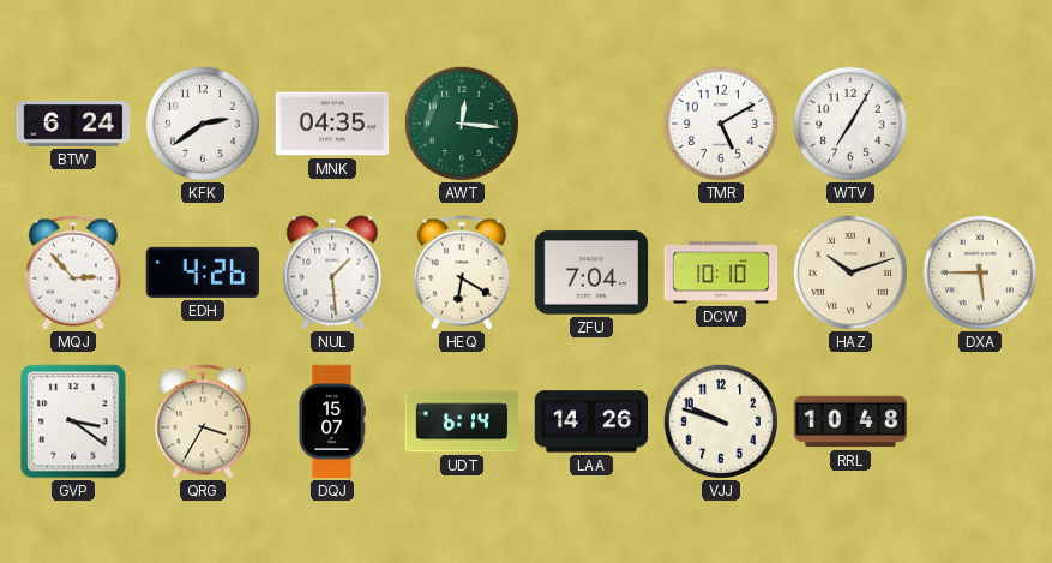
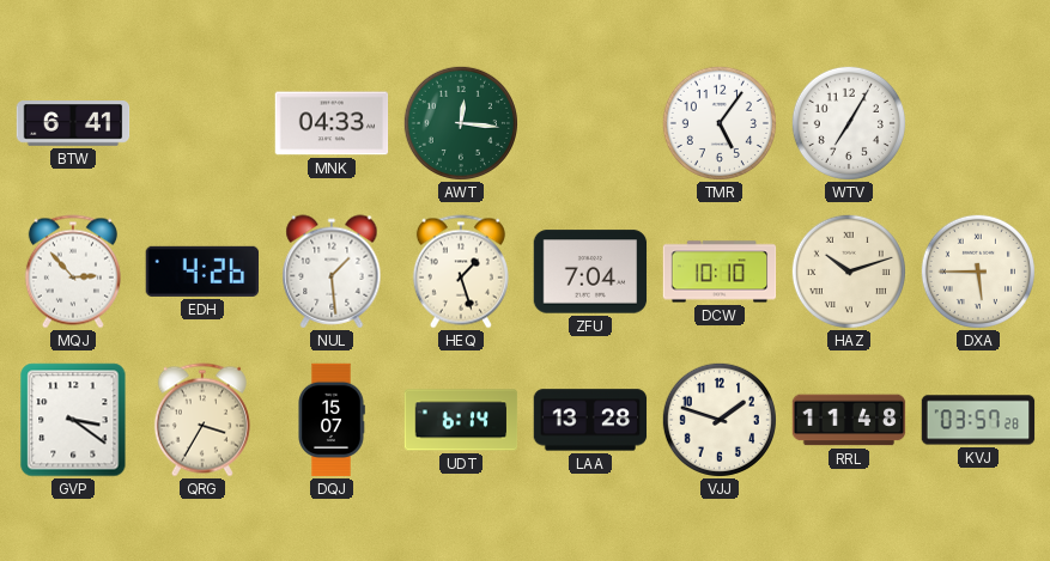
BTW: 6:24 -> 6:41
KFK: 2:39 -> none
MNK: 04:35 -> 04:33
TMR: 5:10 -> 5:06
HEQ: 6:20 -> 1:27
LAA: 14:26 -> 13:28
VJJ: 9:48 -> 1:48
RRL: 10:48 -> 11:48
KVJ: none -> 03:57
